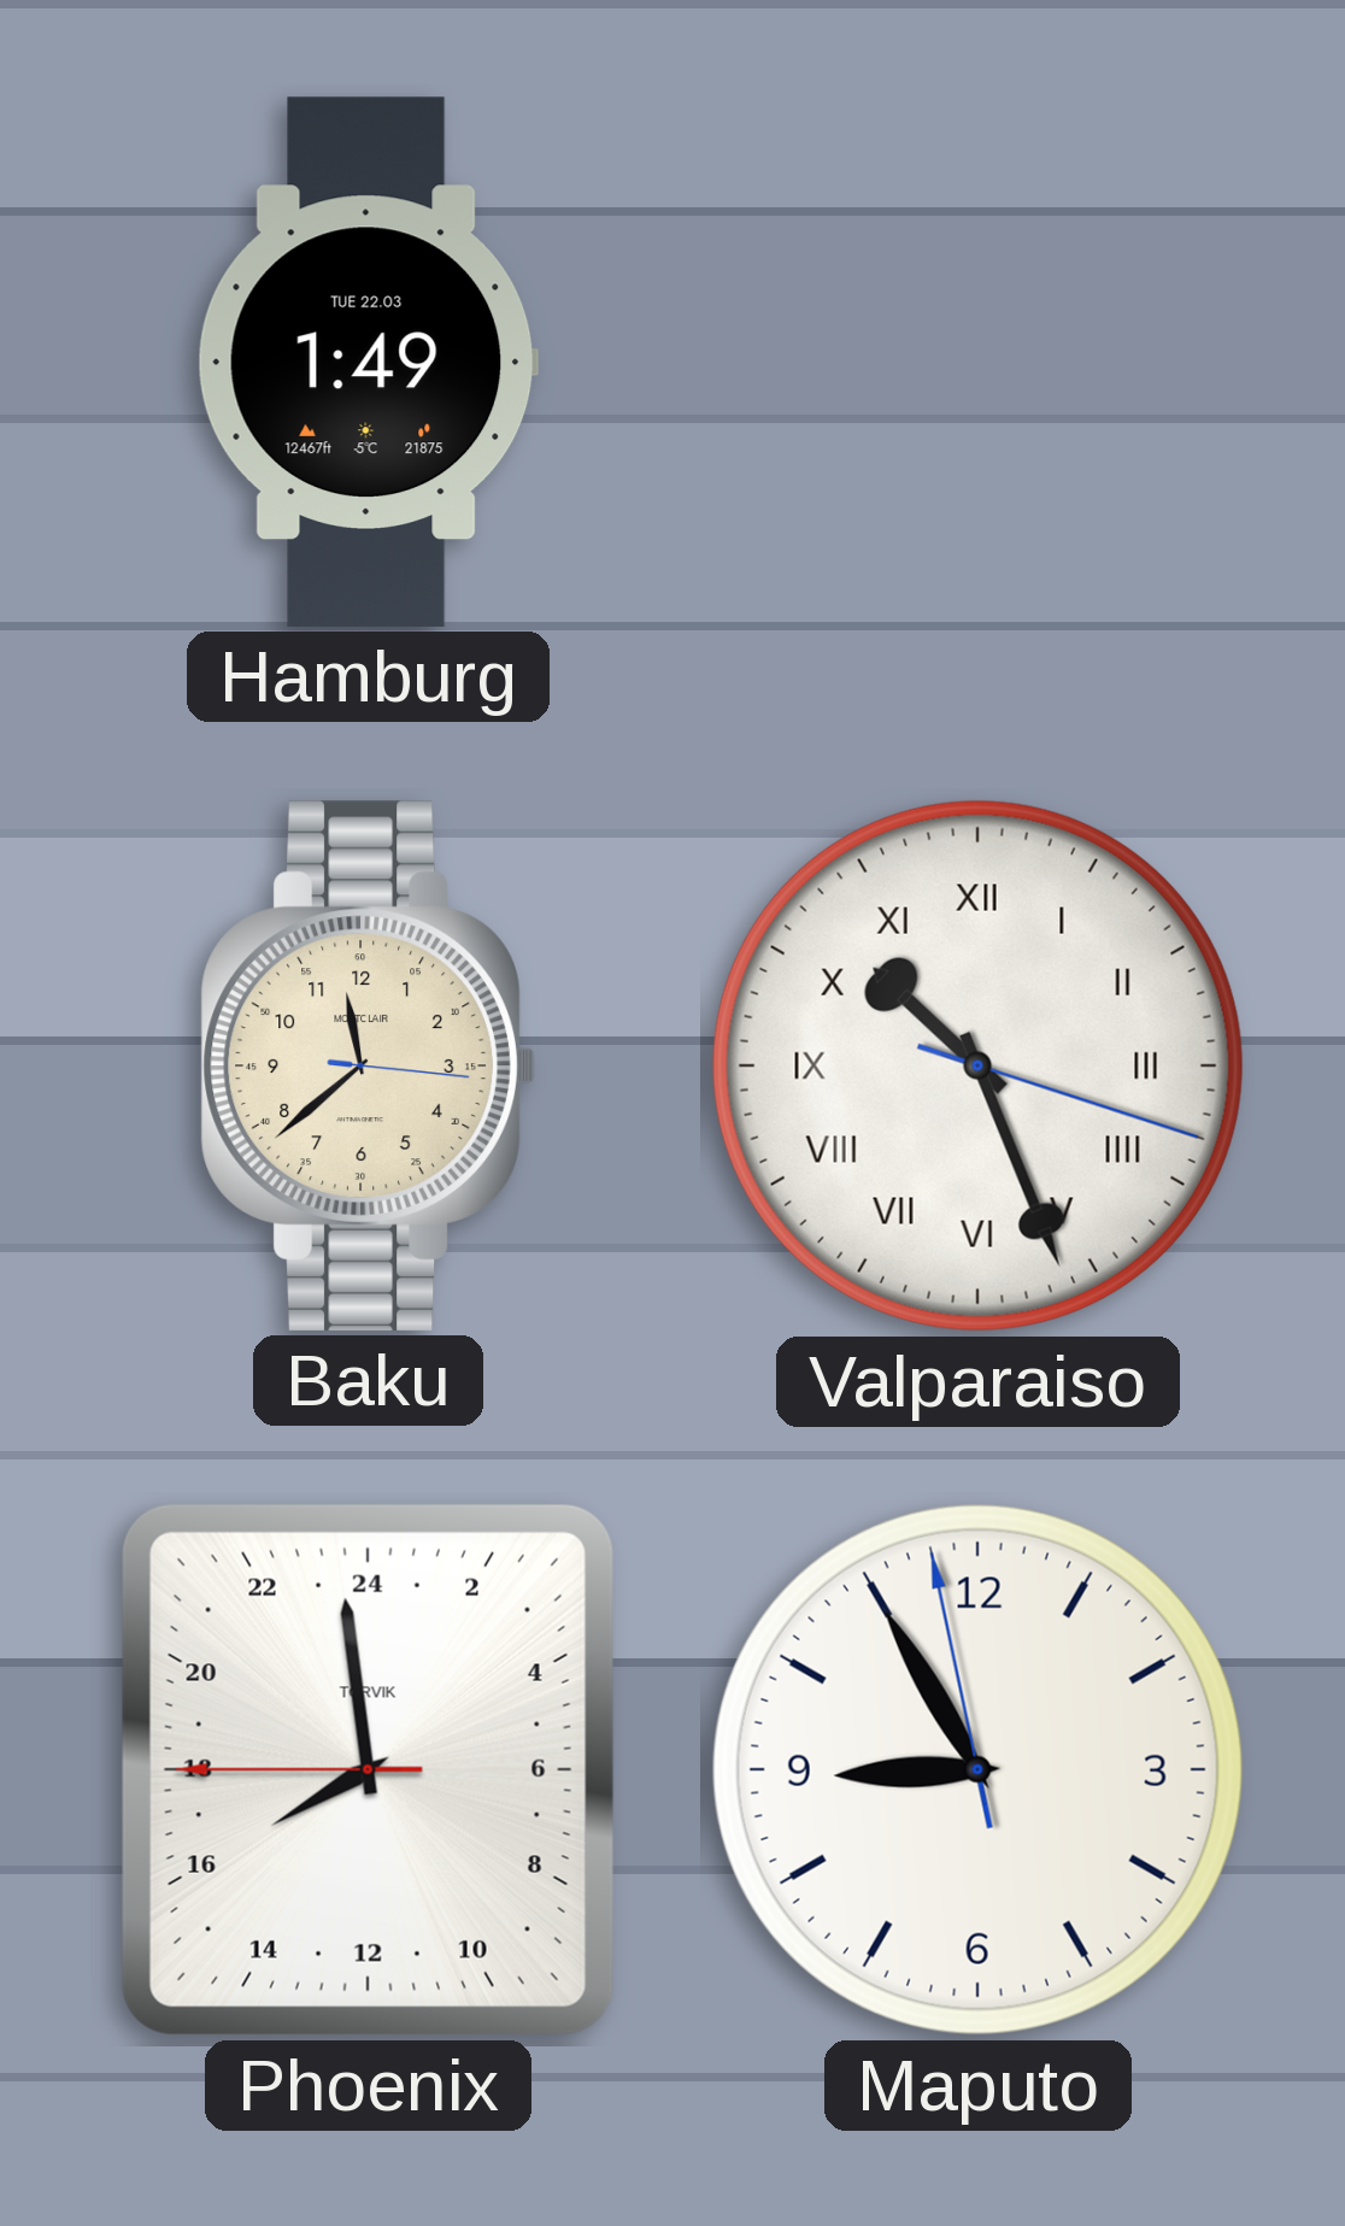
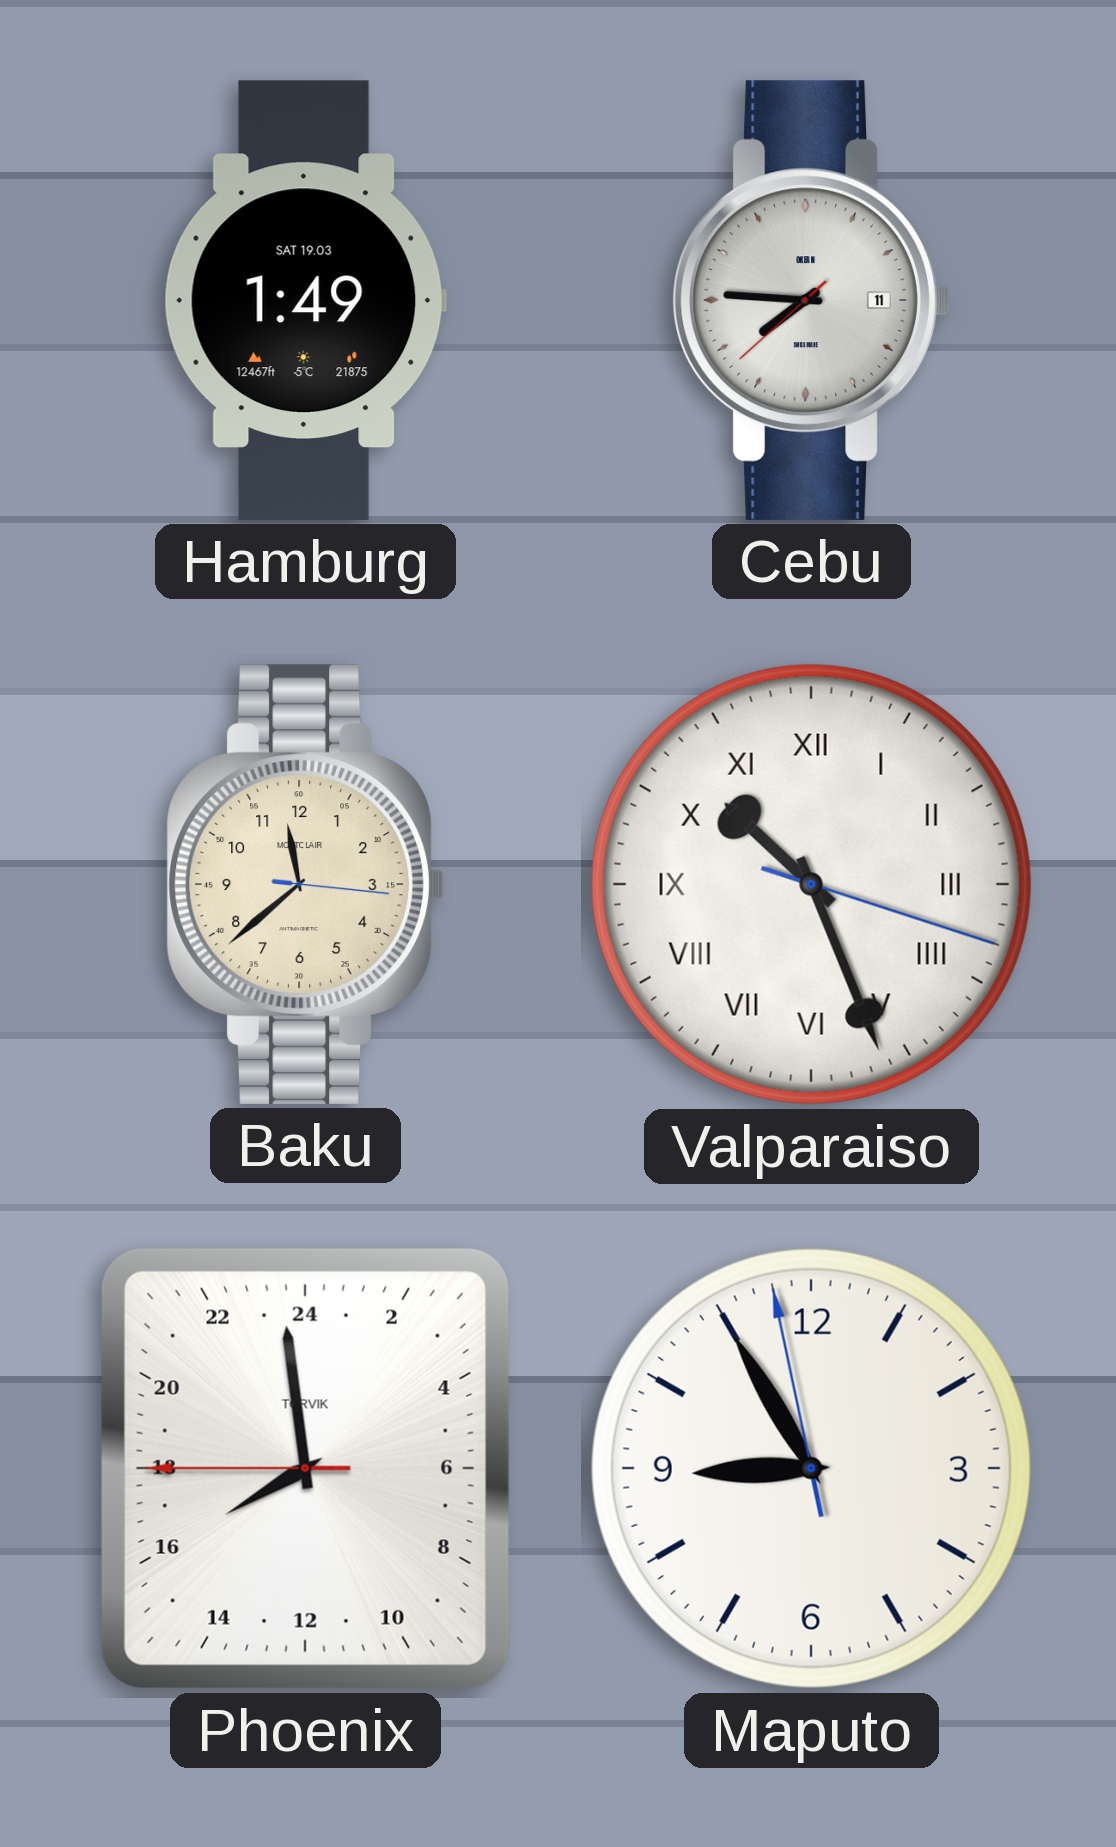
Hamburg date: TUE 22.03 -> SAT 19.03
Cebu: none -> 7:45
